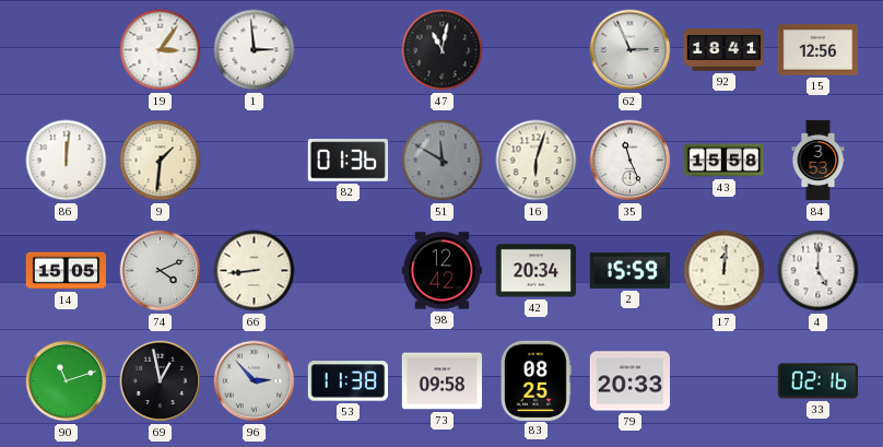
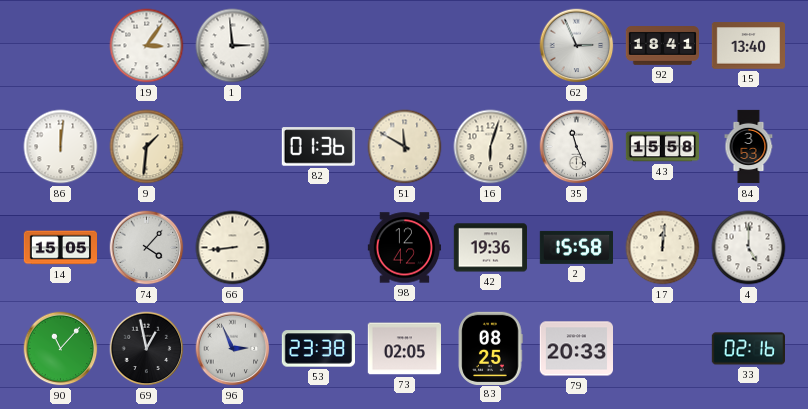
47: 11:02 -> none
15: 12:56 -> 13:40
51 dial: grey -> cream
74: 4:11 -> 4:07
42: 20:34 -> 19:36
2: 15:59 -> 15:58
90: 11:12 -> 11:07
96: 2:53 -> 2:56
53: 11:38 -> 23:38
73: 09:58 -> 02:05
